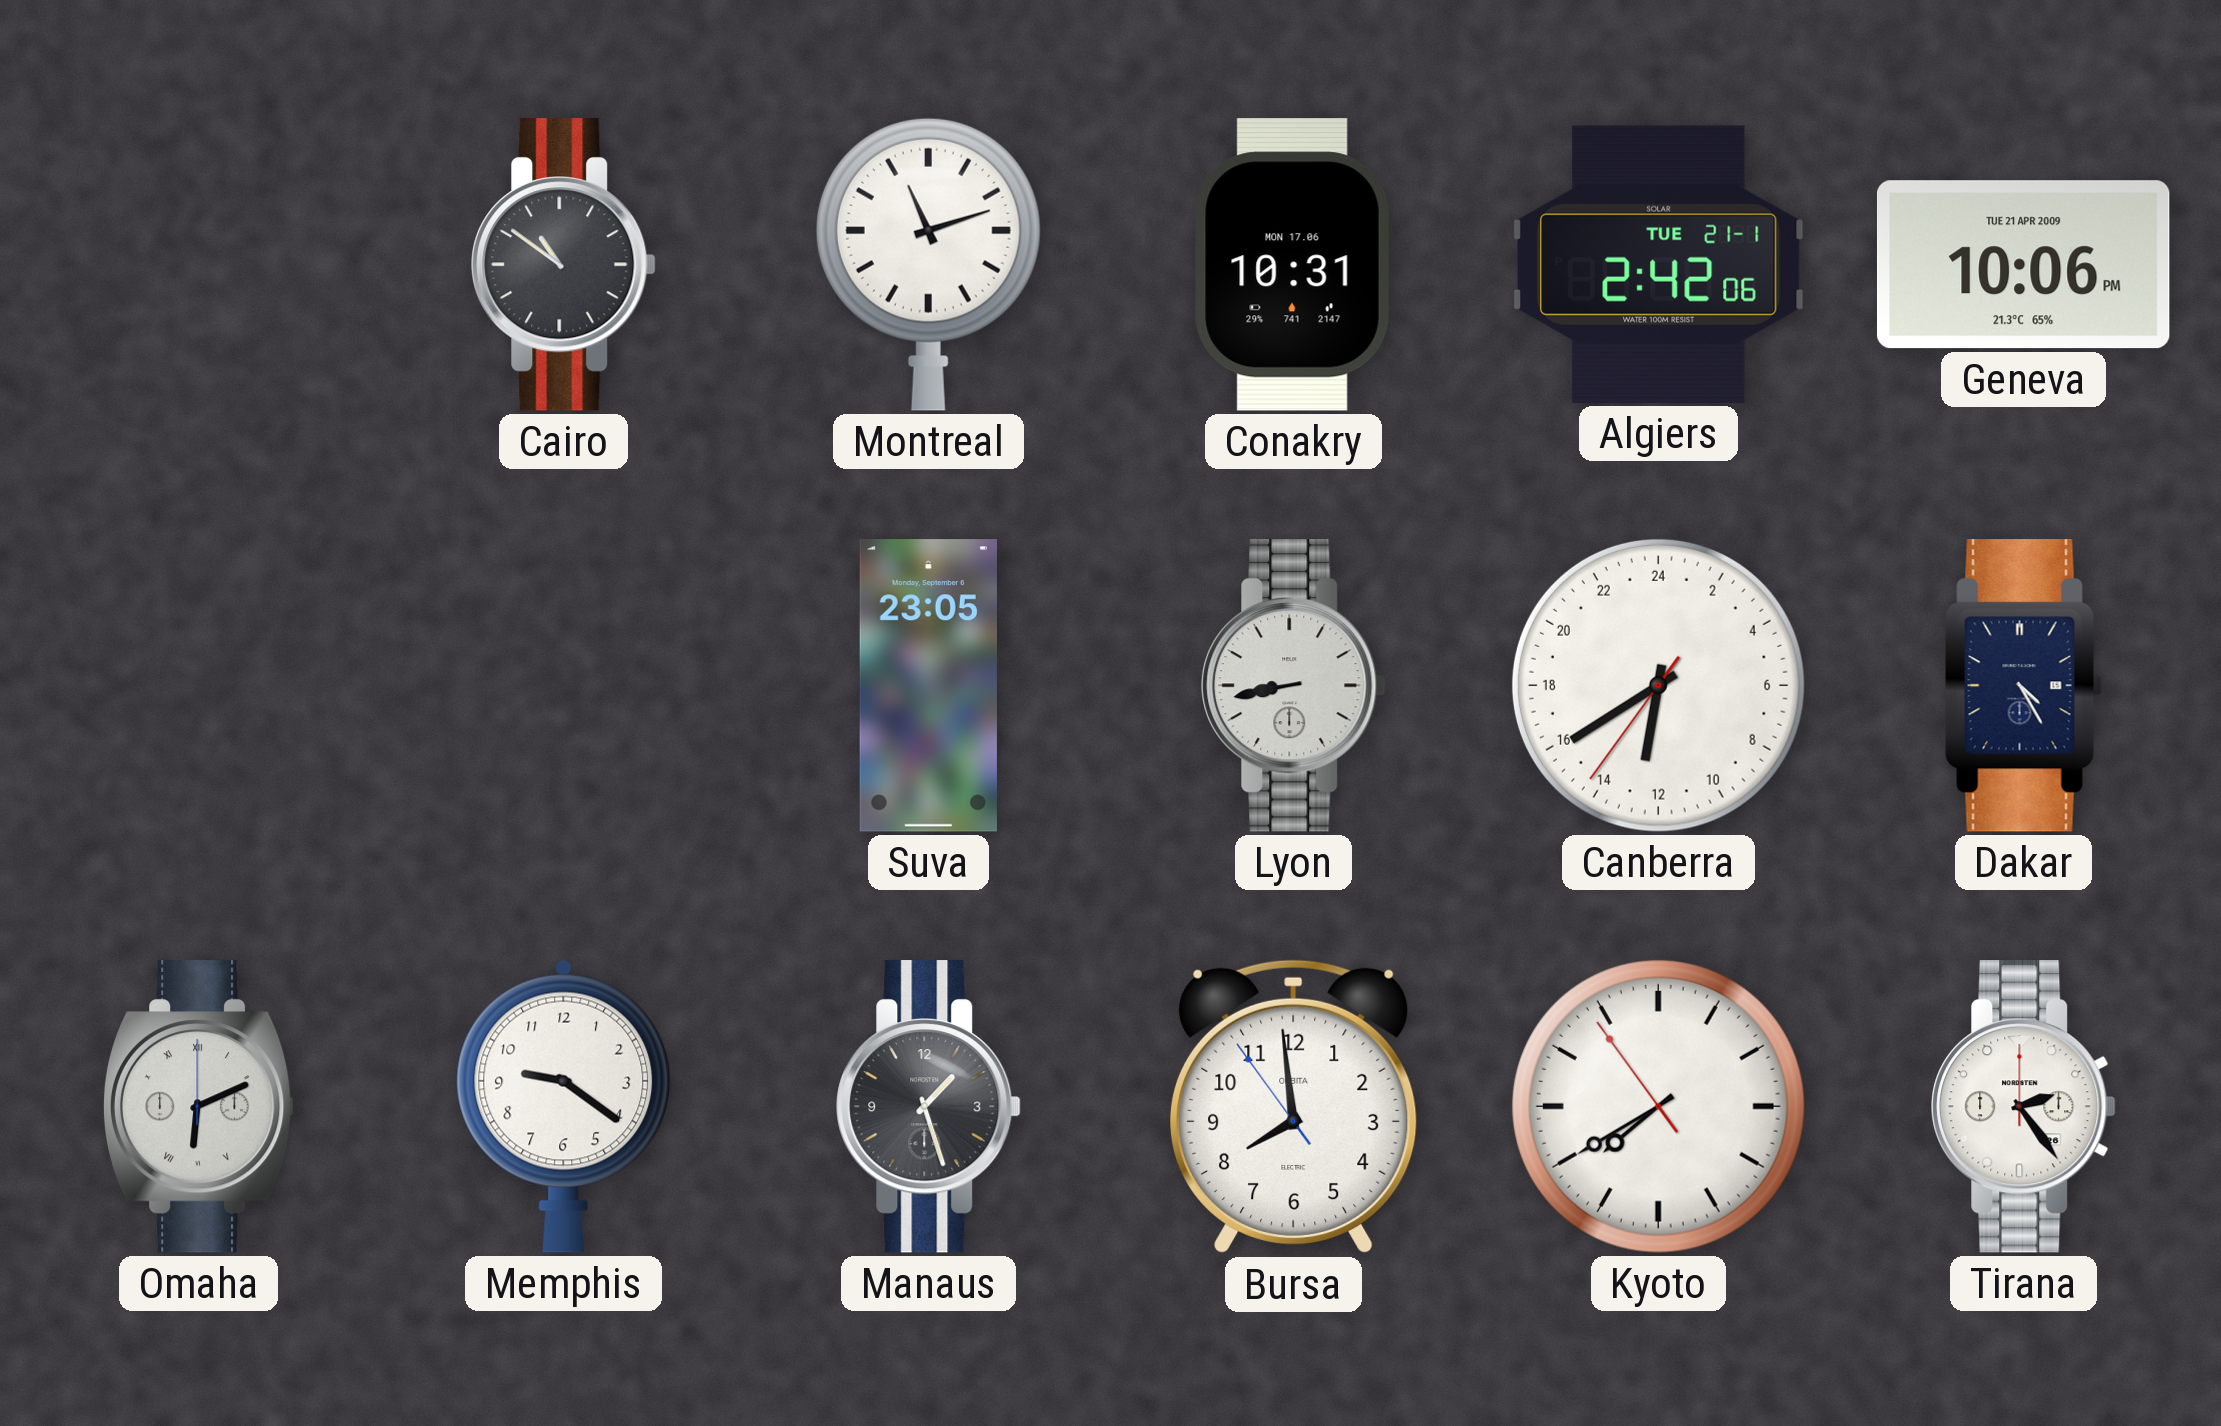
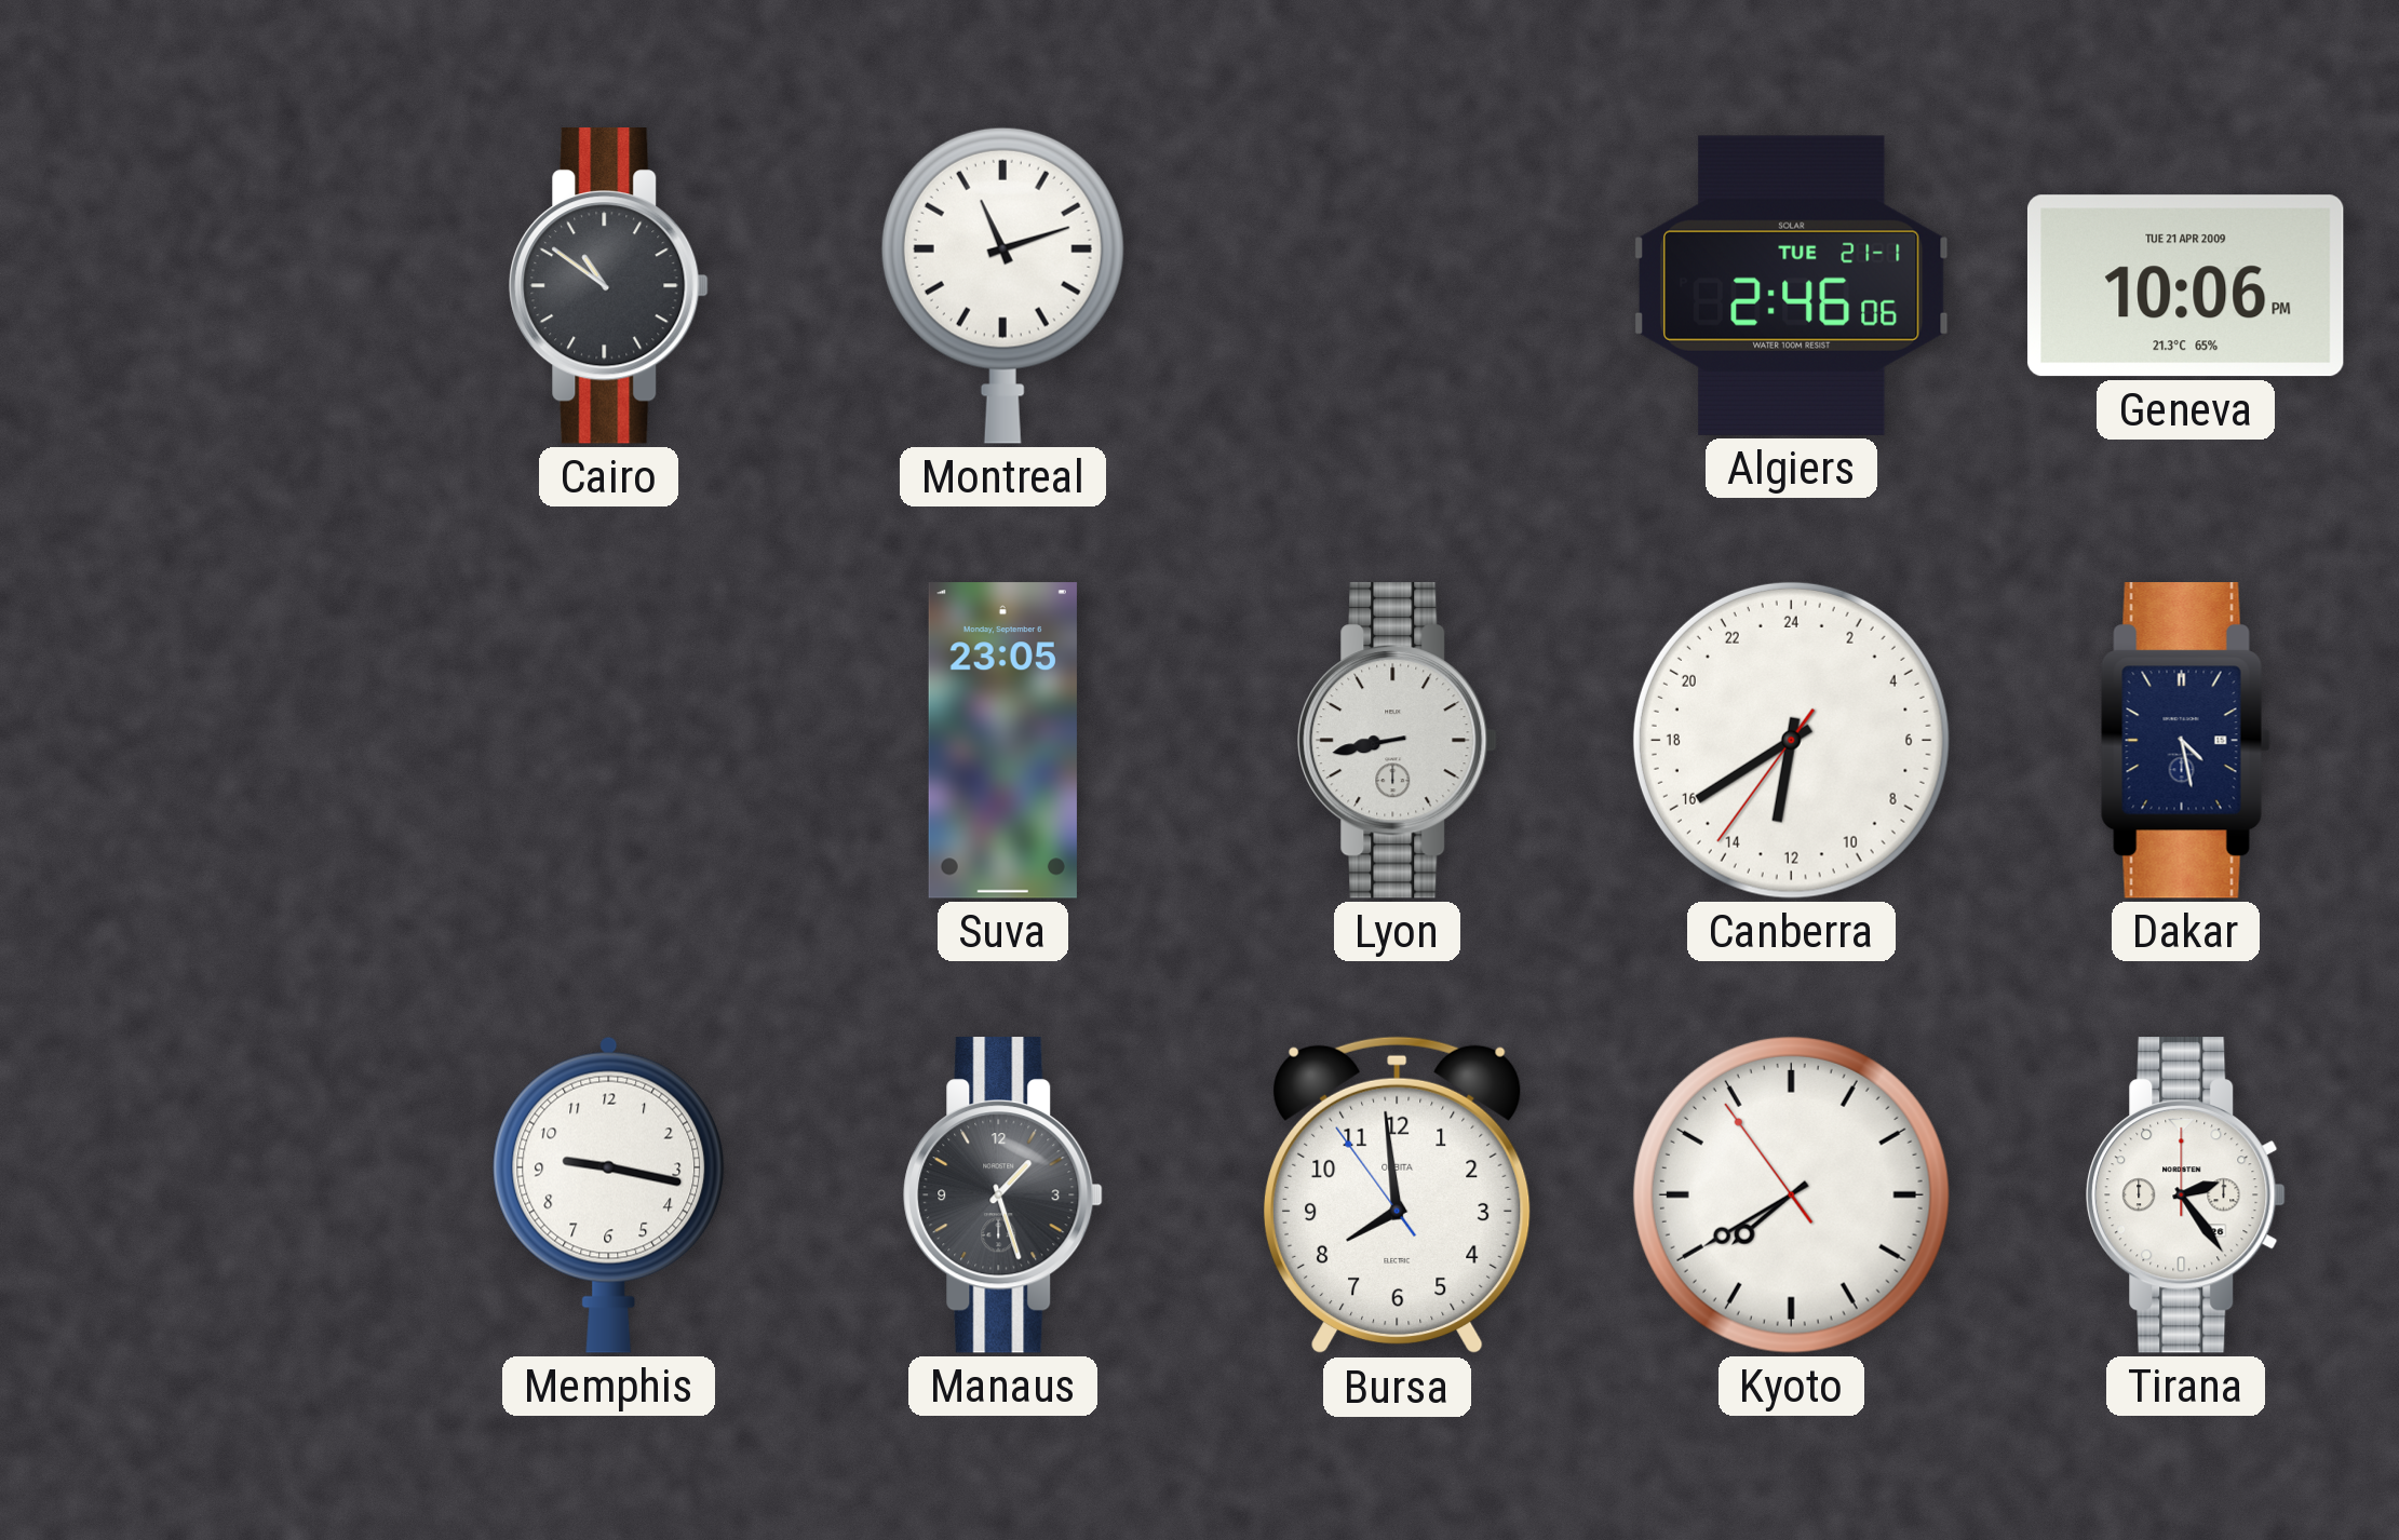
Conakry: 10:31 -> none
Algiers: 2:42 -> 2:46
Dakar: 4:25 -> 4:28
Omaha: 6:11 -> none
Memphis: 9:21 -> 9:17
